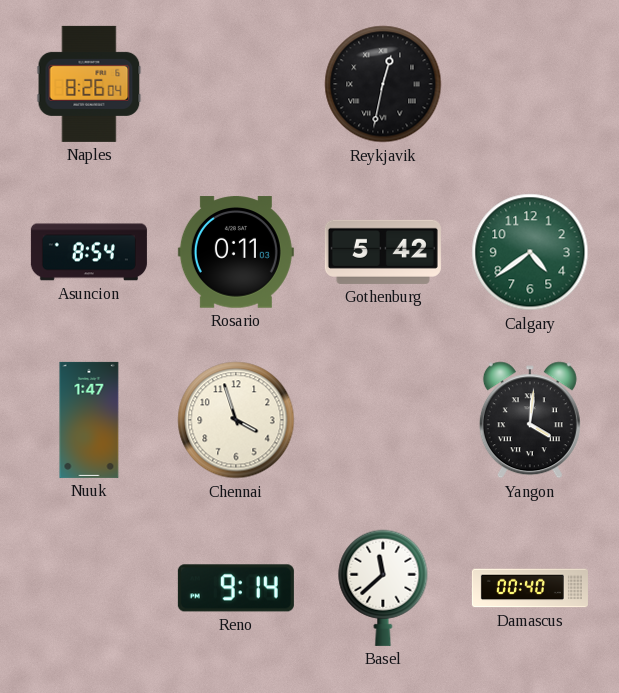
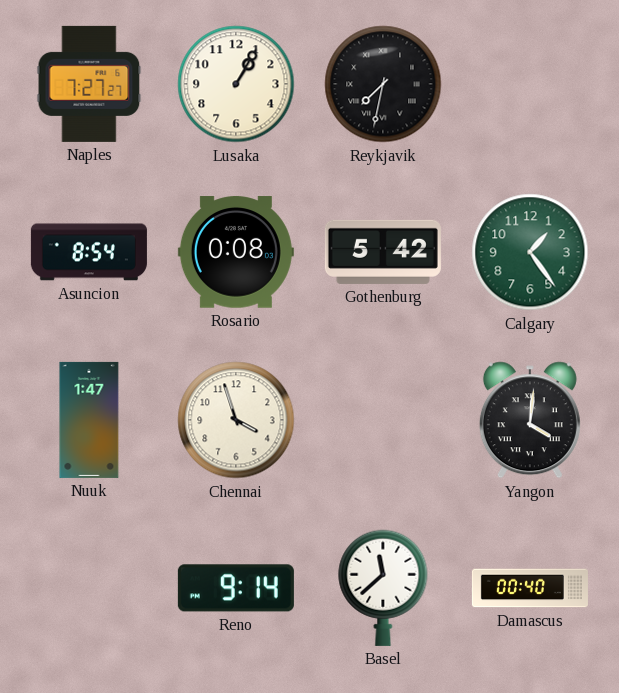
Naples: 8:26 -> 7:27
Lusaka: none -> 1:05
Reykjavik: 12:32 -> 7:32
Rosario: 0:11 -> 0:08
Calgary: 4:39 -> 1:24
